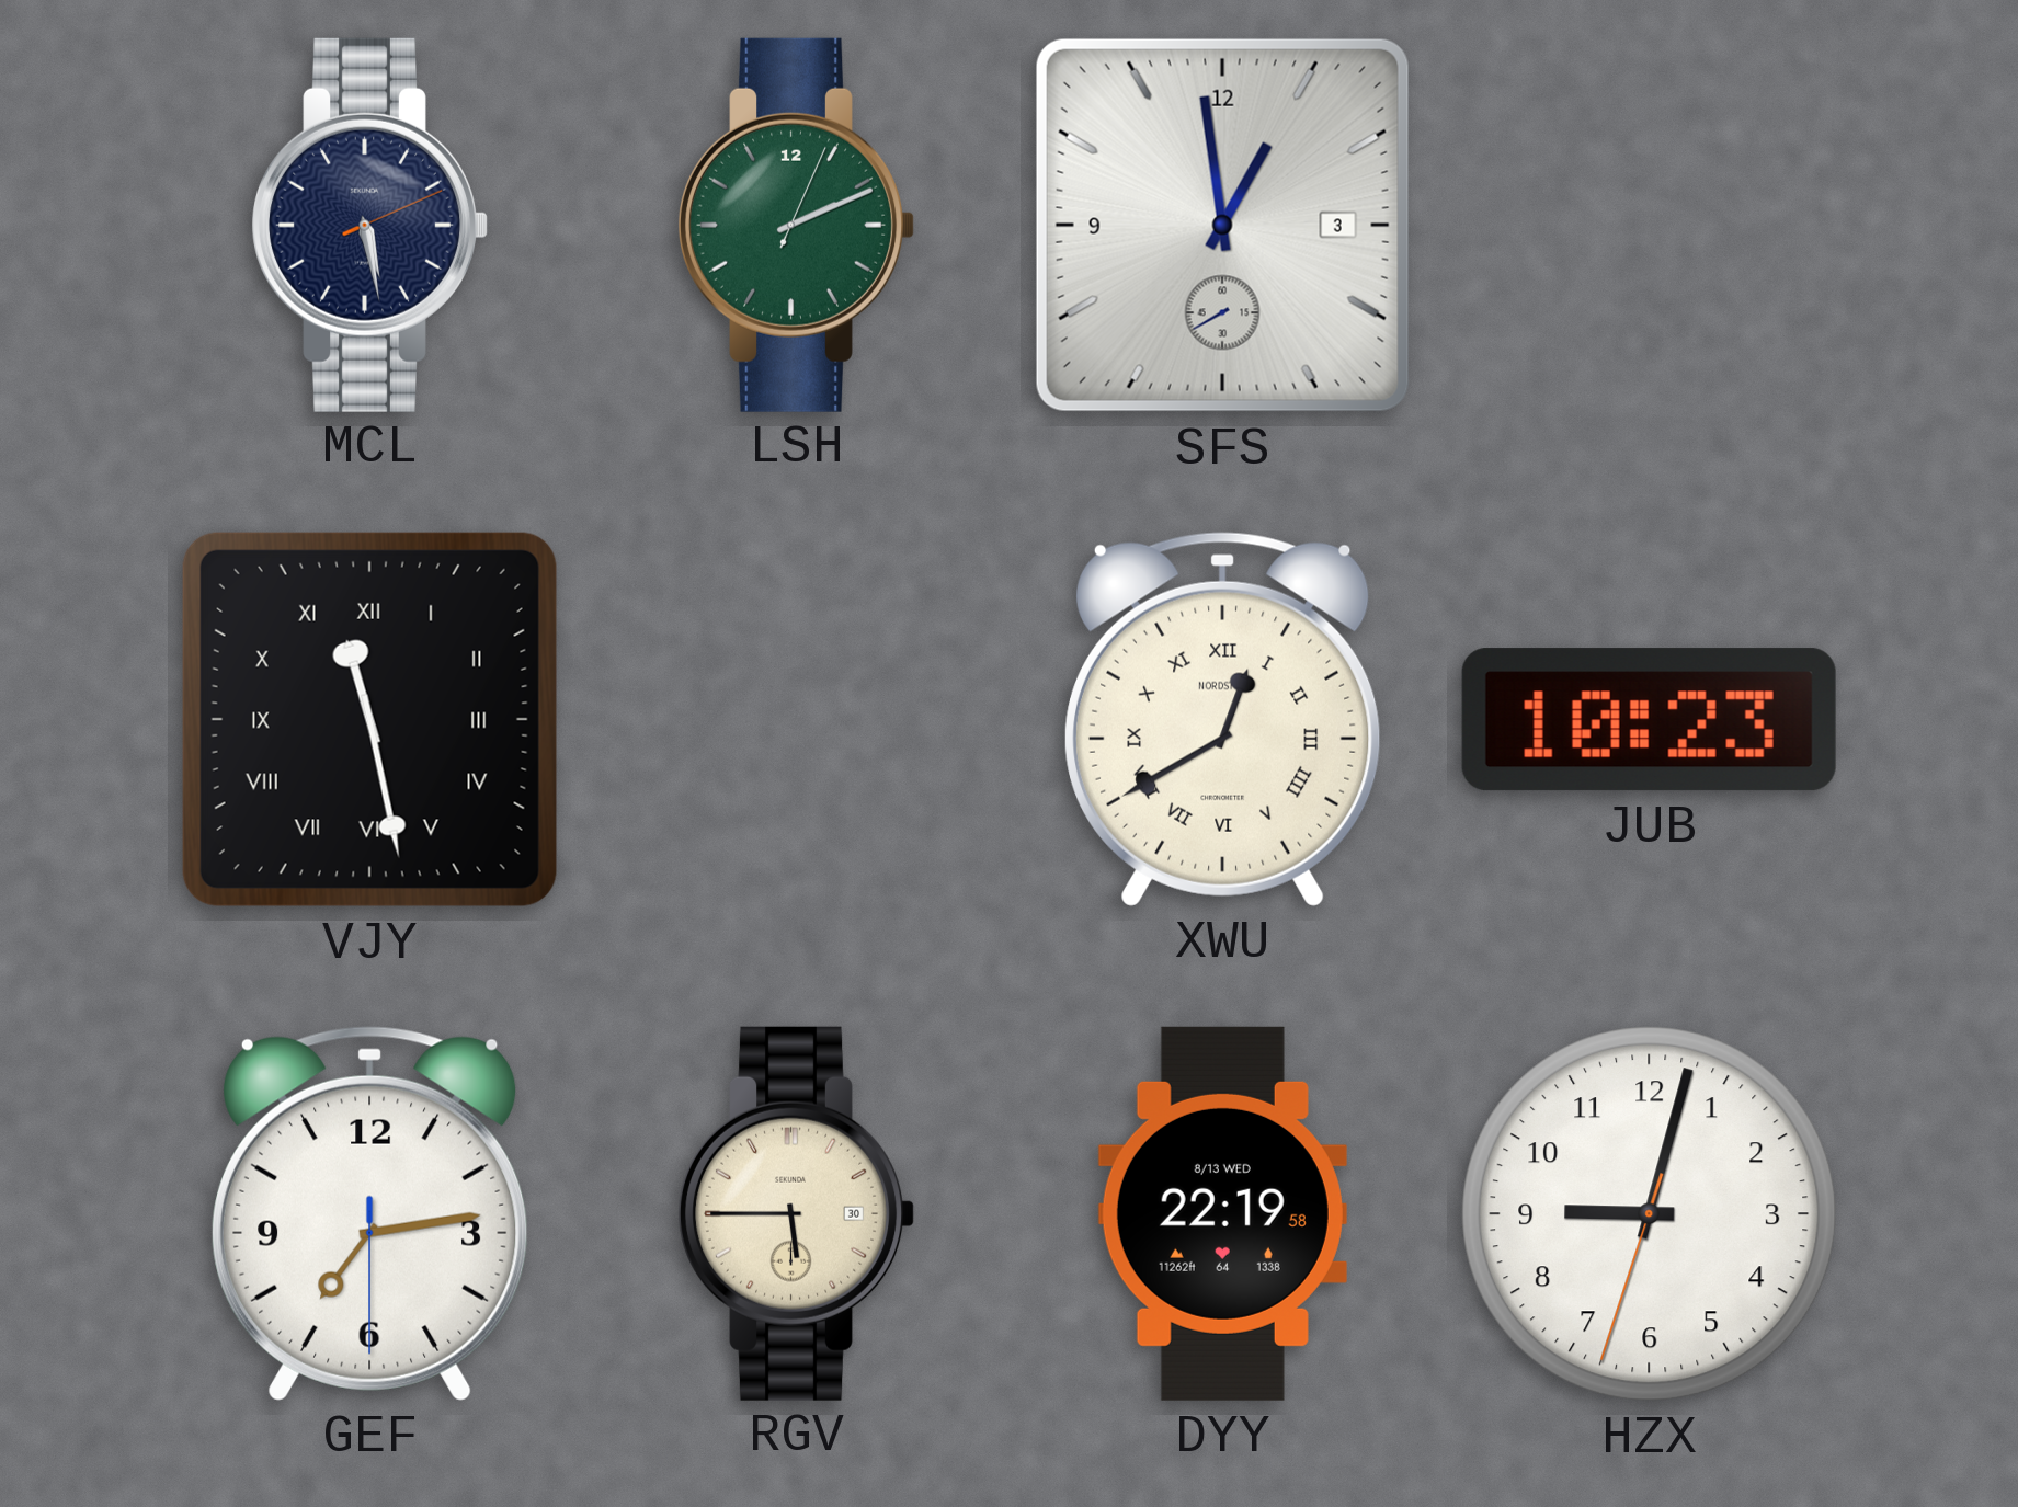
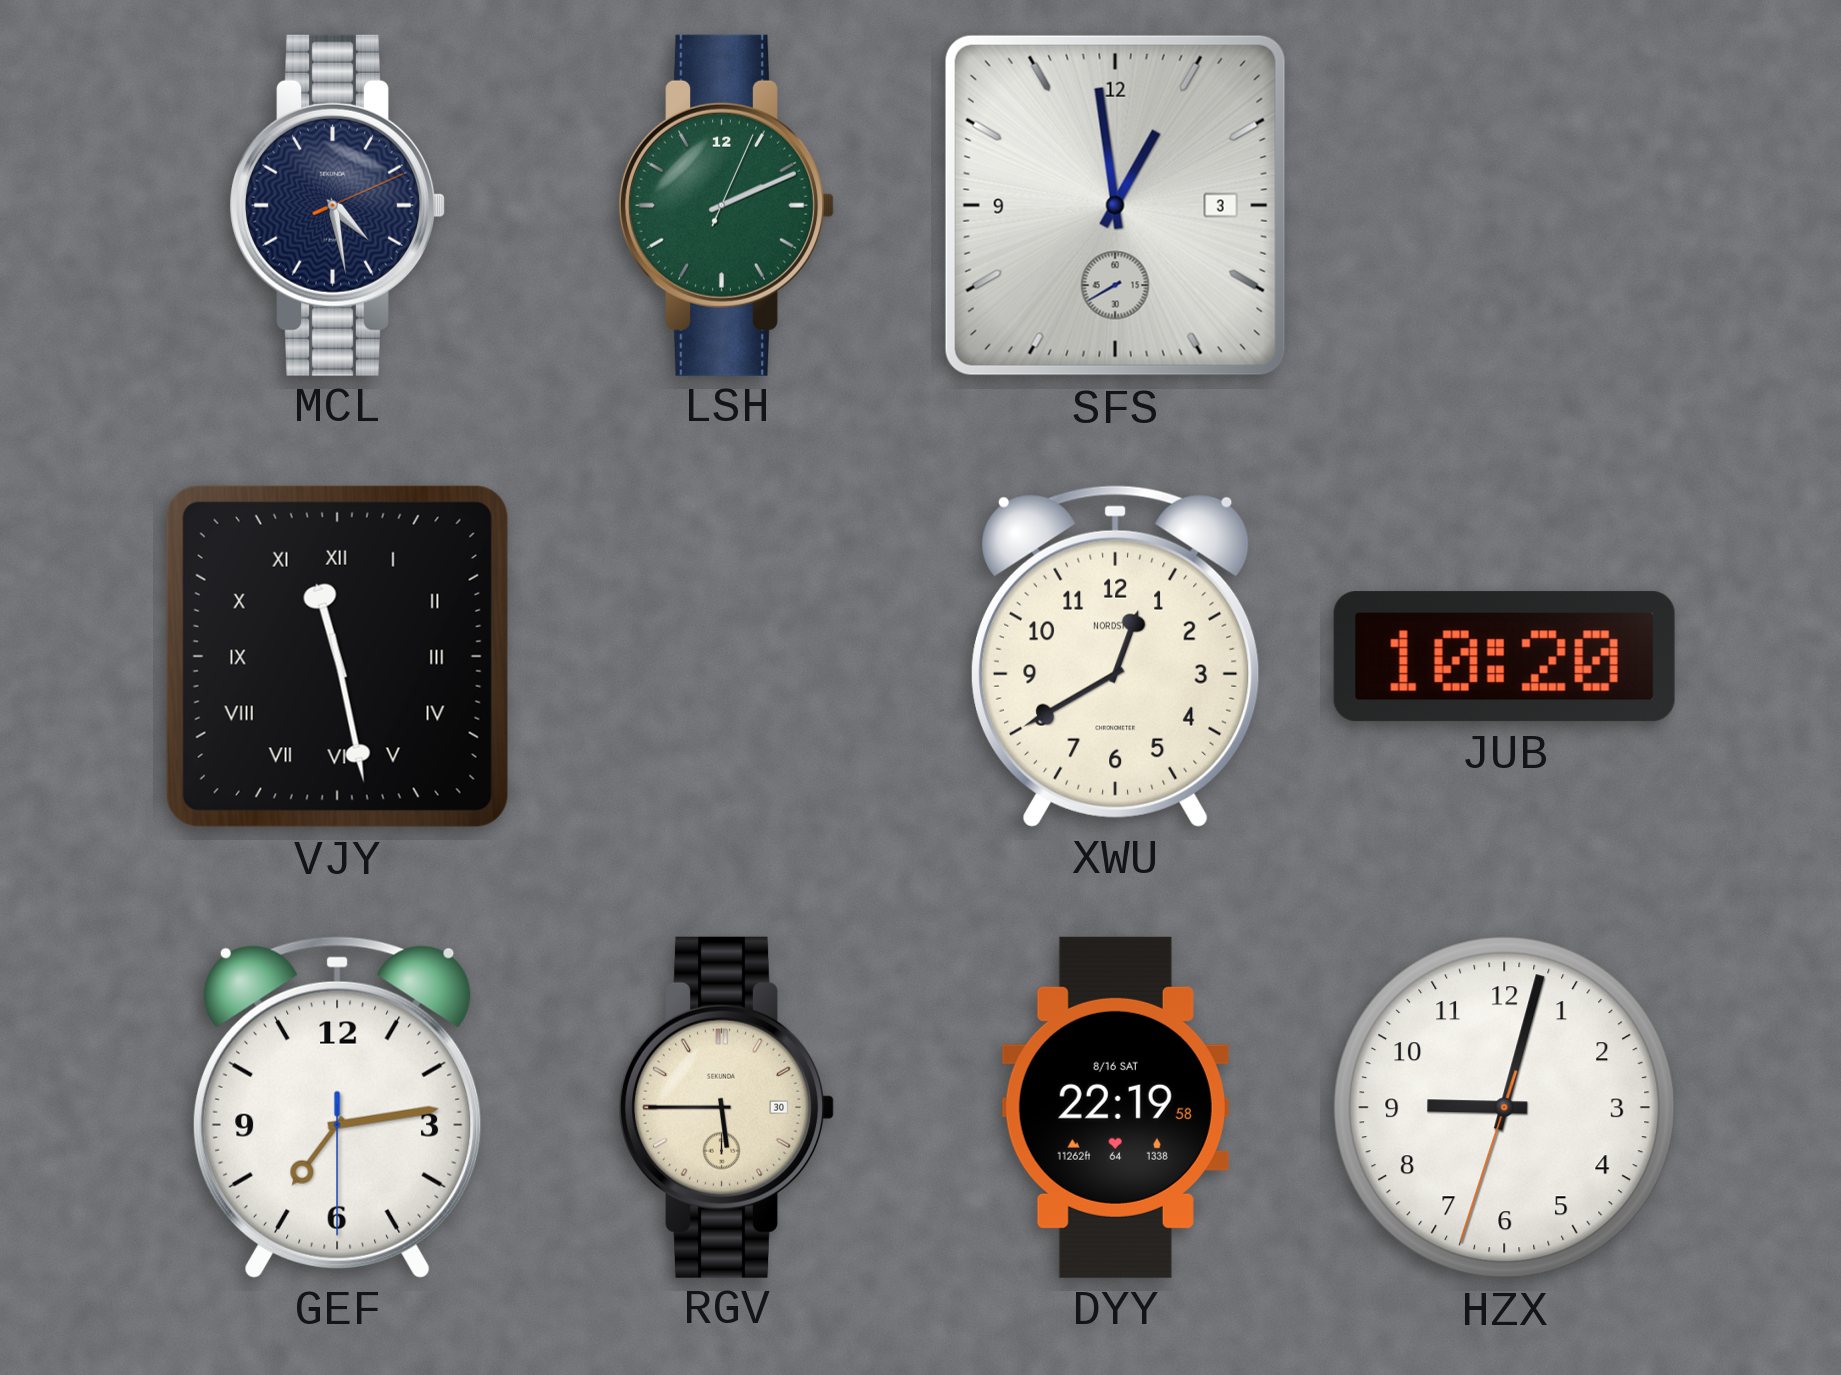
MCL: 5:28 -> 4:28
XWU numerals: Roman -> Arabic
JUB: 10:23 -> 10:20
DYY date: 8/13 WED -> 8/16 SAT
